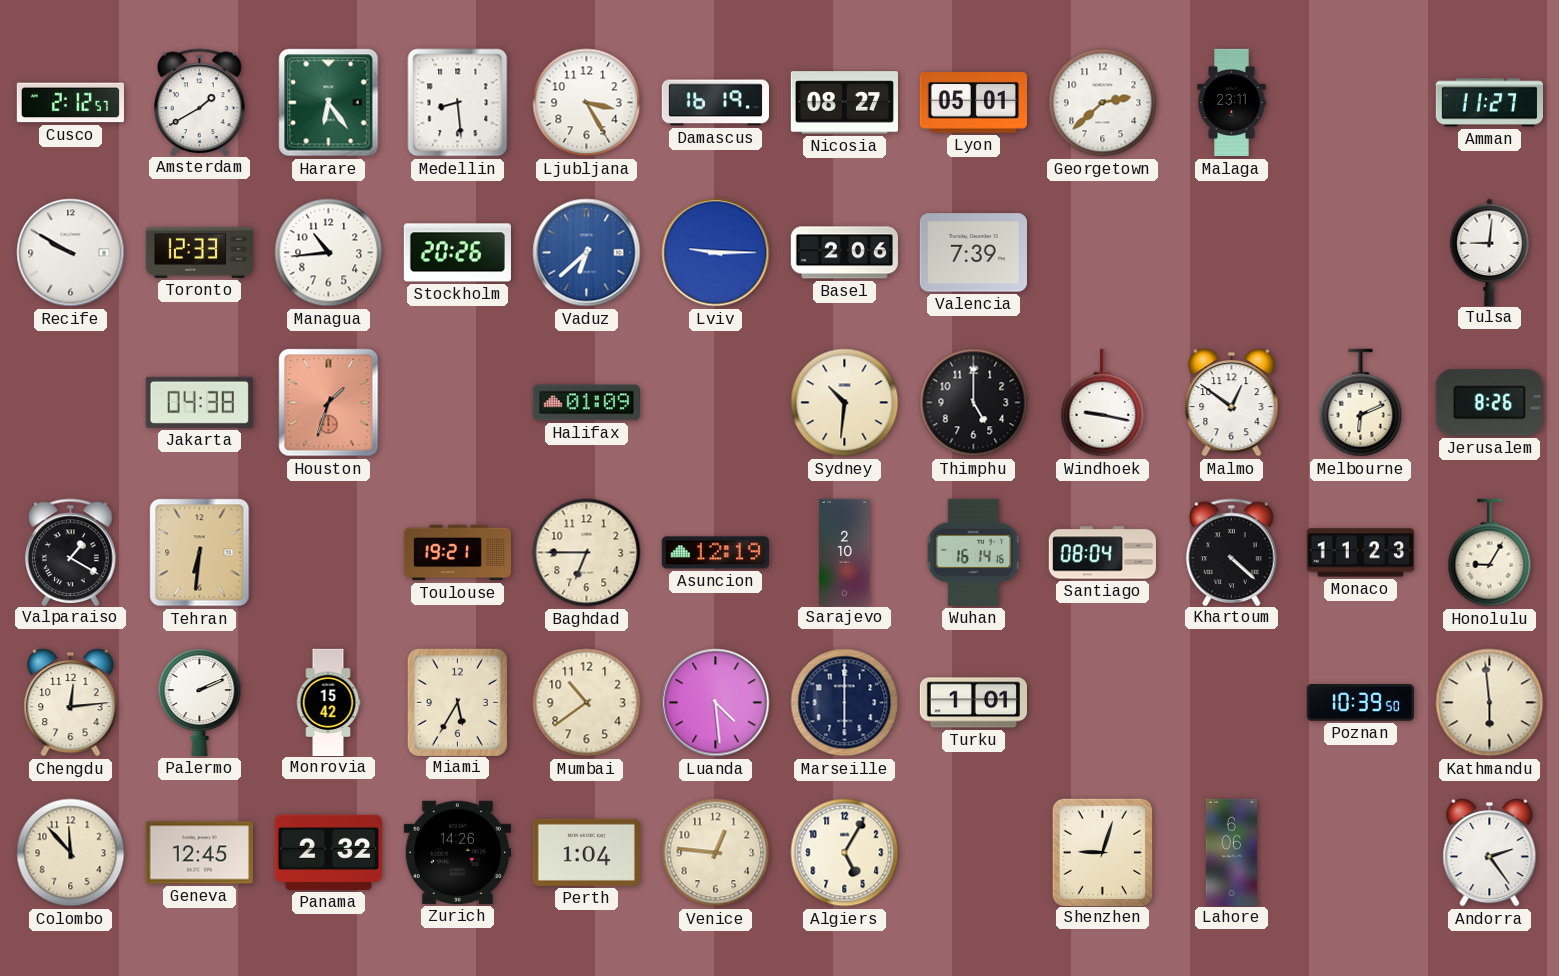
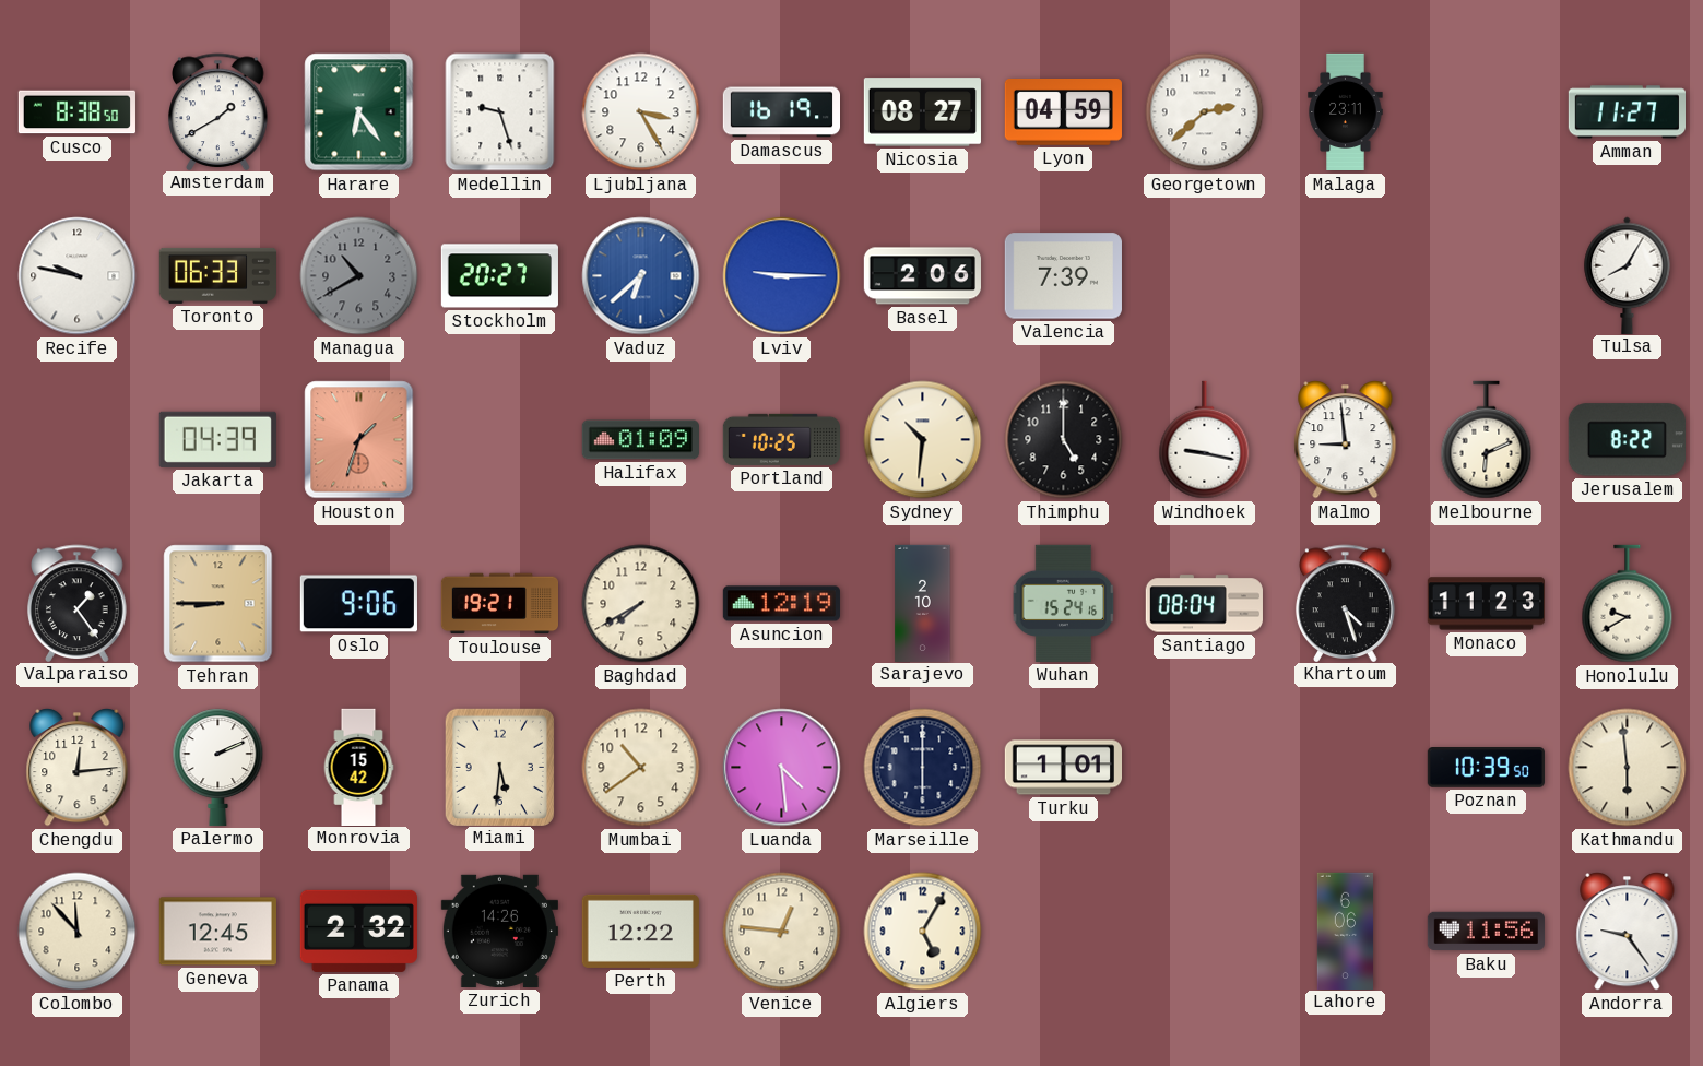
Cusco: 2:12 -> 8:38
Medellin: 8:29 -> 9:27
Lyon: 05:01 -> 04:59
Recife: 9:50 -> 9:47
Toronto: 12:33 -> 06:33
Managua: 10:44 -> 10:40
Managua dial: white -> grey
Stockholm: 20:26 -> 20:27
Tulsa: 9:01 -> 8:05
Jakarta: 04:38 -> 04:39
Portland: none -> 10:25
Malmo: 12:51 -> 8:59
Jerusalem: 8:26 -> 8:22
Valparaiso: 1:20 -> 1:24
Tehran: 6:31 -> 8:45
Oslo: none -> 9:06
Baghdad: 6:45 -> 7:40
Wuhan: 16:14 -> 15:24
Khartoum: 4:22 -> 4:27
Honolulu: 9:05 -> 9:40
Miami: 5:35 -> 5:31
Perth: 1:04 -> 12:22
Shenzhen: 9:03 -> none
Baku: none -> 11:56
Andorra: 2:24 -> 9:24
